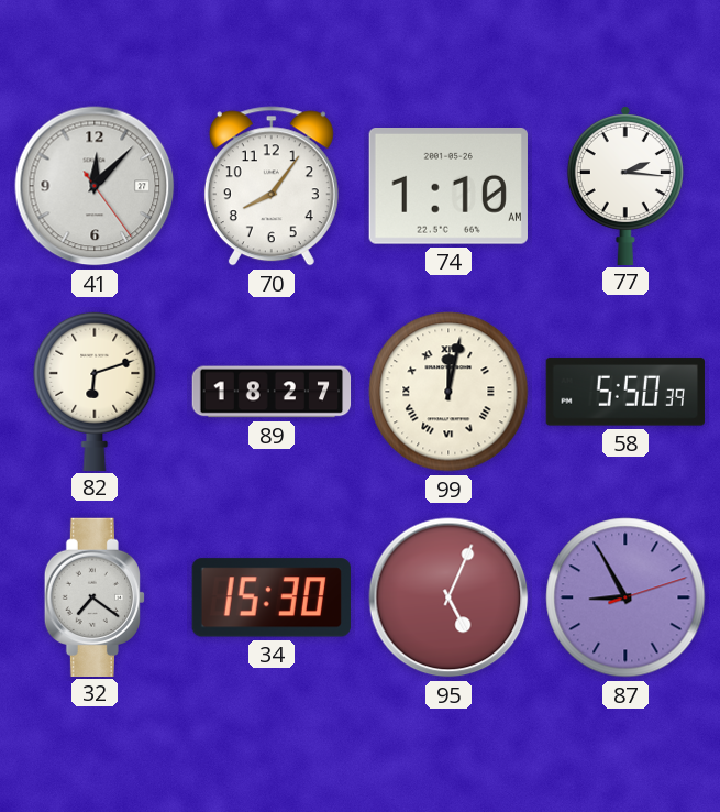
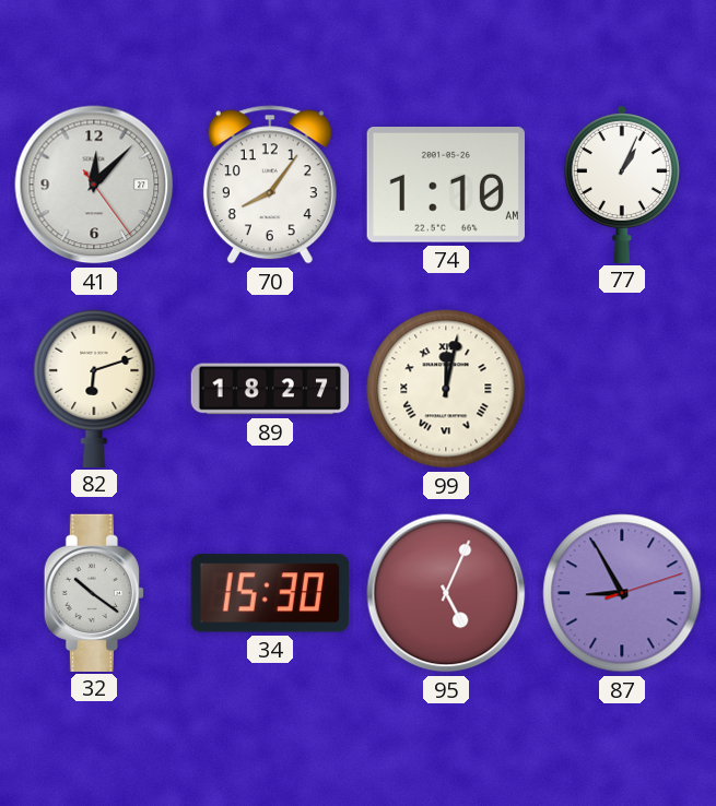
77: 2:16 -> 1:04
58: 5:50 -> none
32: 7:21 -> 10:21
